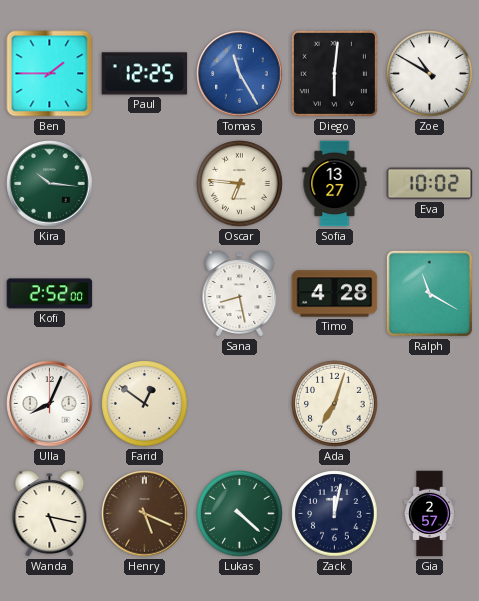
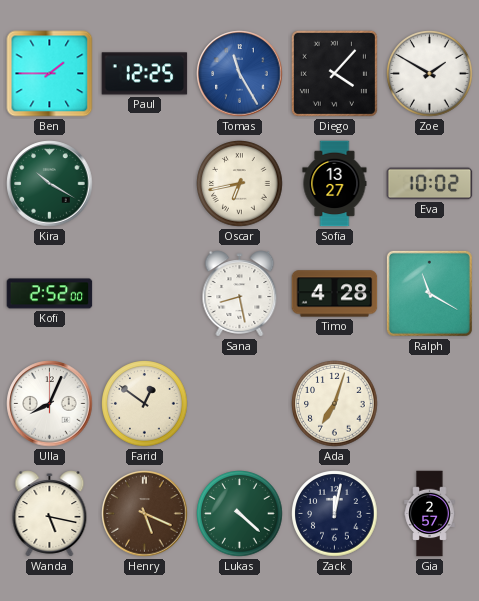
Diego: 6:01 -> 4:07
Zoe: 10:50 -> 1:50
Kira: 10:16 -> 10:20
Oscar: 6:46 -> 6:43
